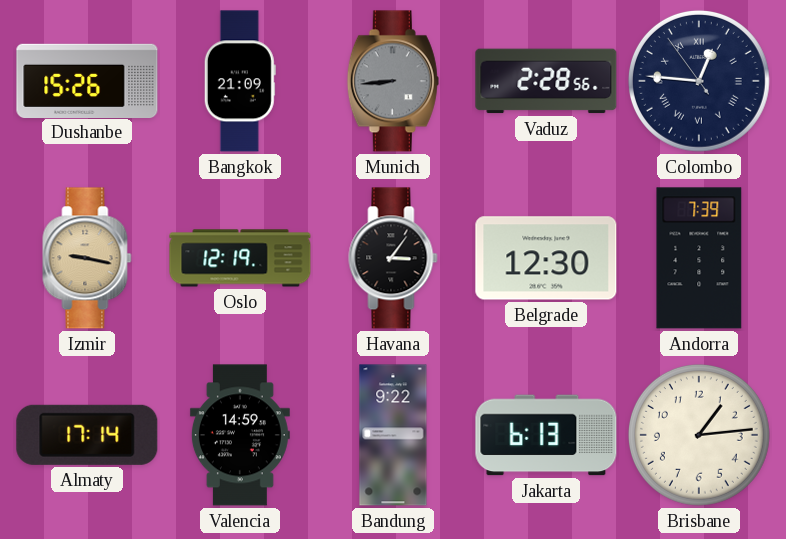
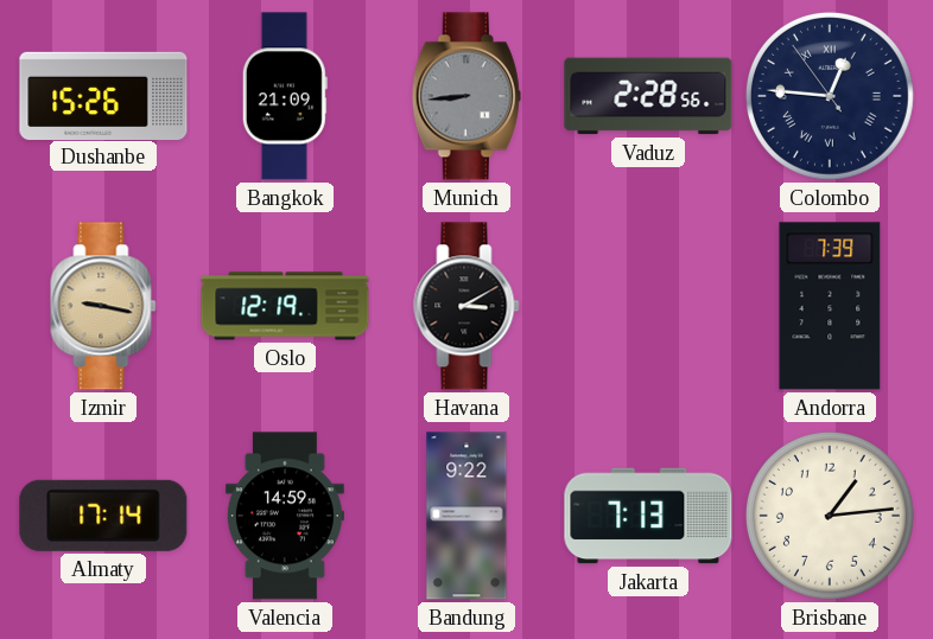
Havana: 3:06 -> 3:10
Belgrade: 12:30 -> none
Jakarta: 6:13 -> 7:13
